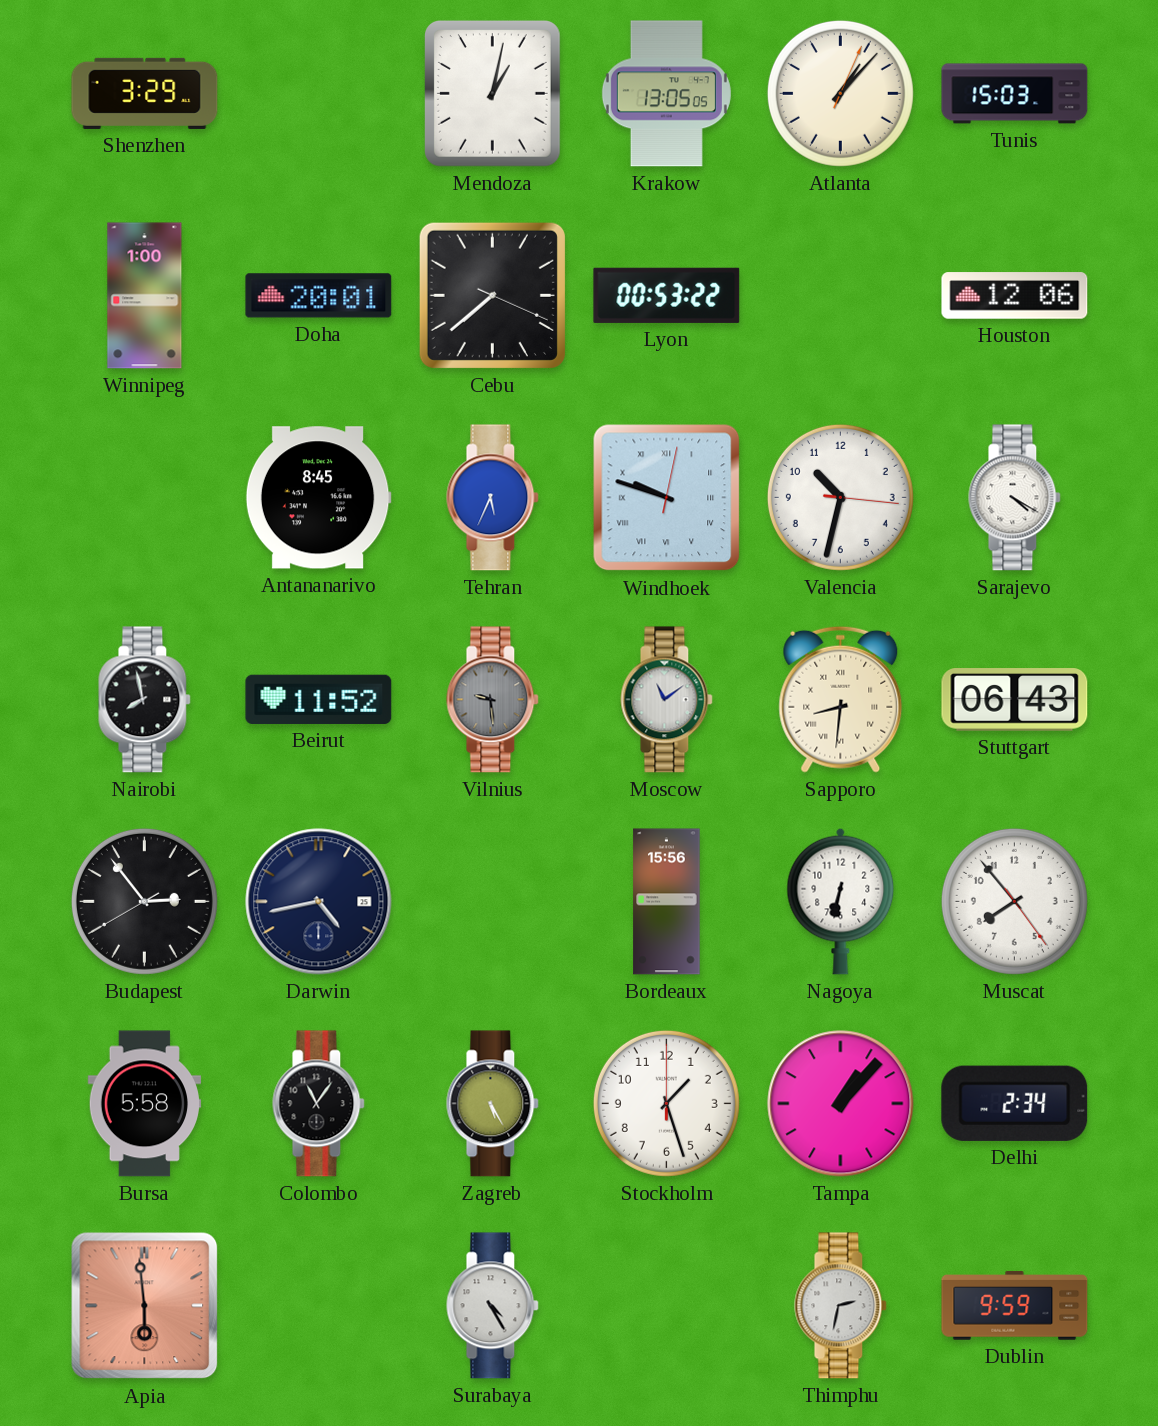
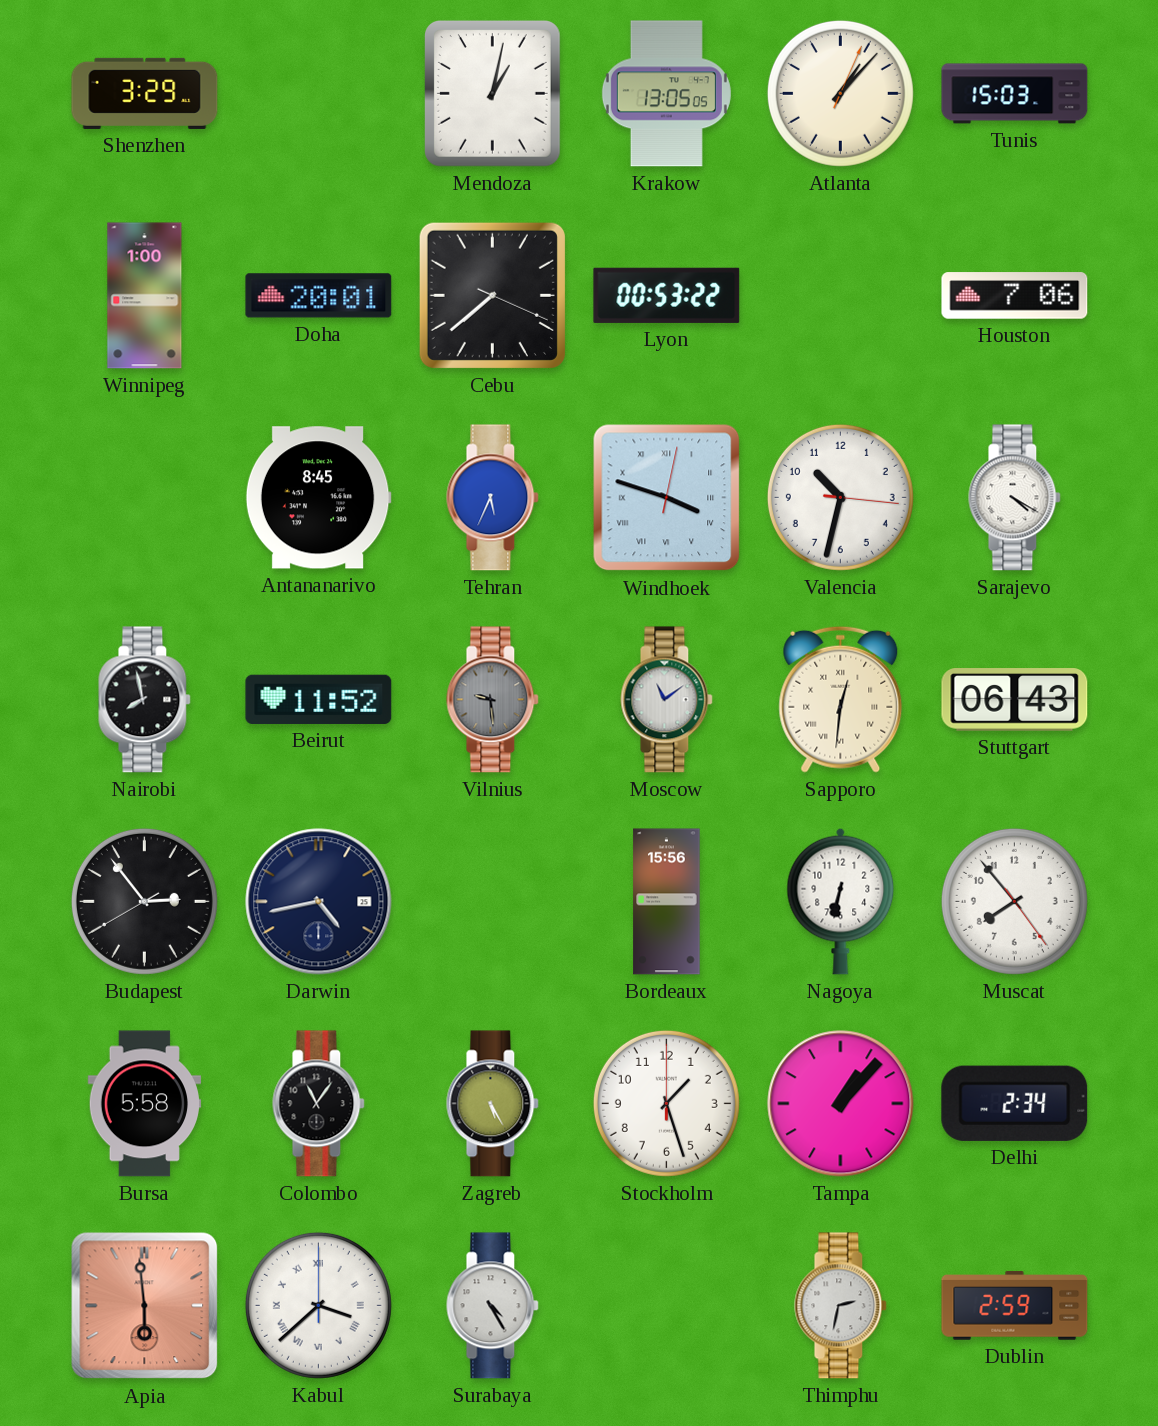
Houston: 12:06 -> 7:06
Windhoek: 9:48 -> 3:48
Sapporo: 8:31 -> 12:31
Kabul: none -> 3:38
Dublin: 9:59 -> 2:59
